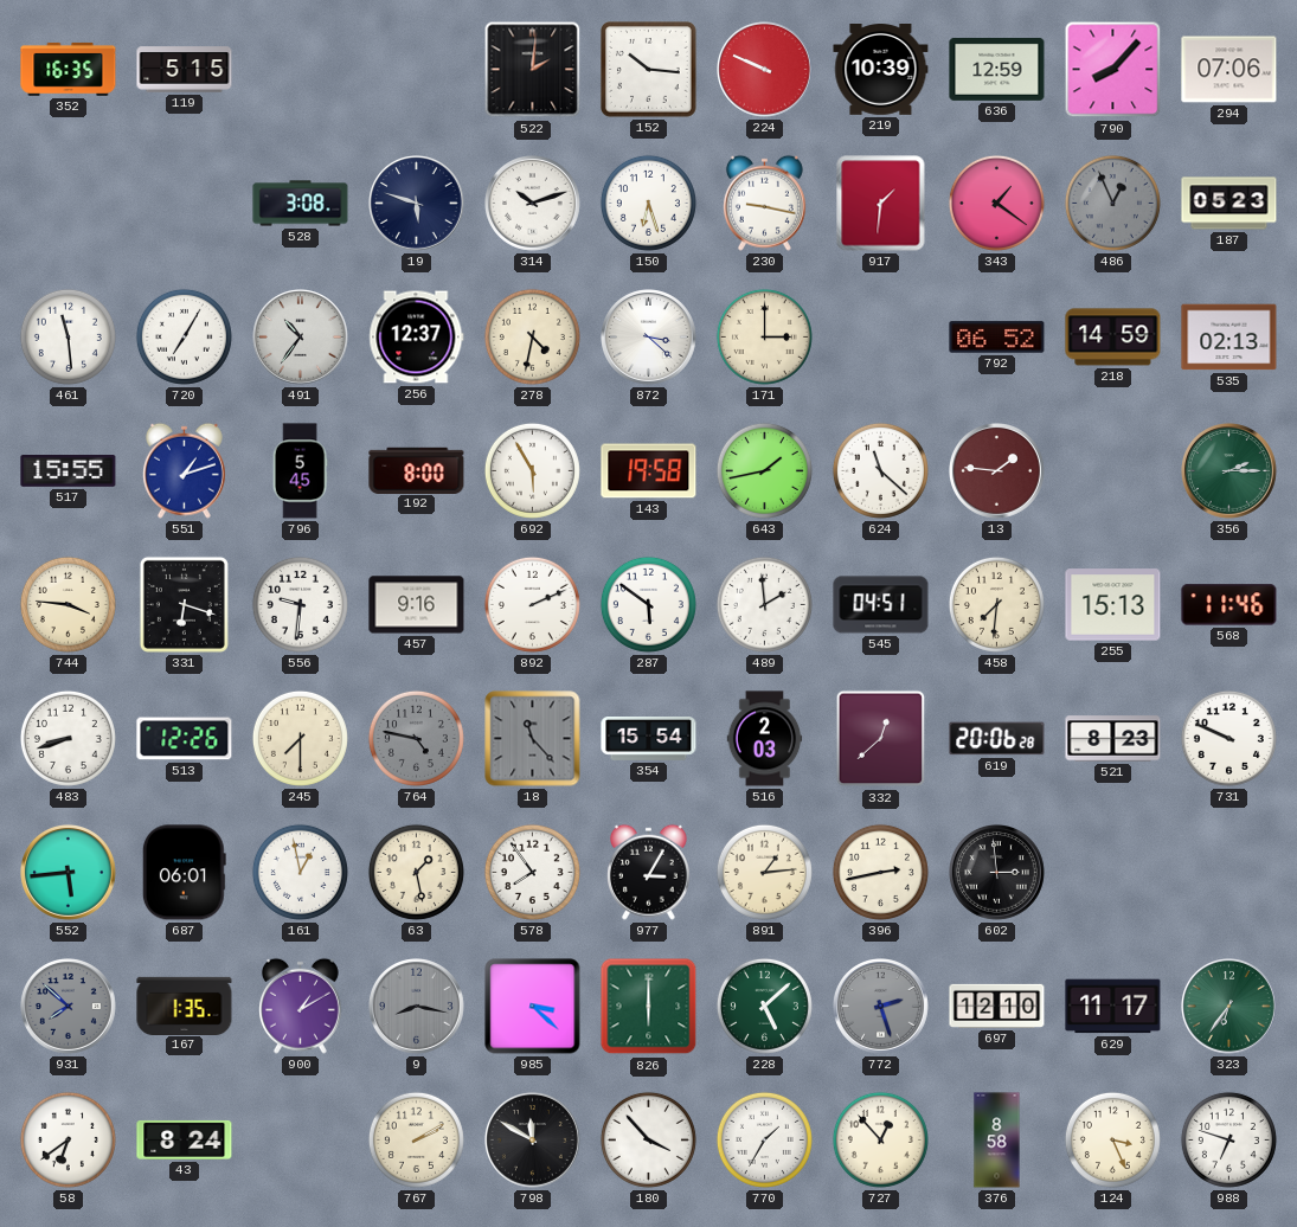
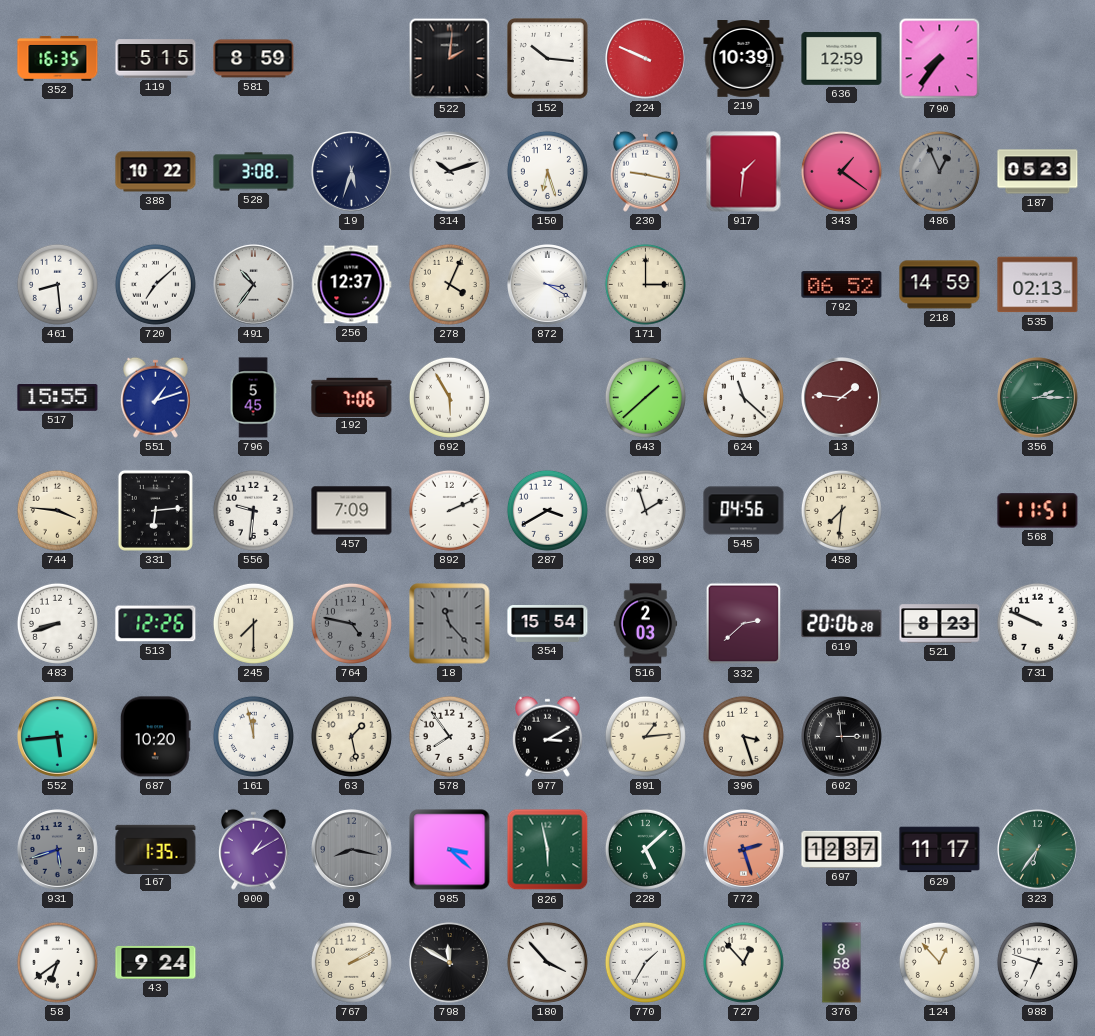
581: none -> 8:59
790: 8:07 -> 7:36
294: 07:06 -> none
388: none -> 10:22
19: 5:48 -> 5:33
461: 11:29 -> 8:29
720: 7:05 -> 7:08
278: 4:32 -> 4:04
872: 3:22 -> 3:20
192: 8:00 -> 7:06
143: 19:58 -> none
643: 1:43 -> 1:38
331: 6:18 -> 6:14
457: 9:16 -> 7:09
287: 5:51 -> 3:40
489: 1:59 -> 1:57
545: 04:51 -> 04:56
255: 15:13 -> none
568: 11:46 -> 11:51
332: 12:38 -> 2:38
687: 06:01 -> 10:20
161: 12:58 -> 11:58
977: 3:05 -> 3:10
396: 2:43 -> 3:27
931: 7:52 -> 5:42
826: 6:00 -> 5:58
772 dial: grey -> salmon
697: 12:10 -> 12:37
43: 8:24 -> 9:24
124: 3:26 -> 12:53
